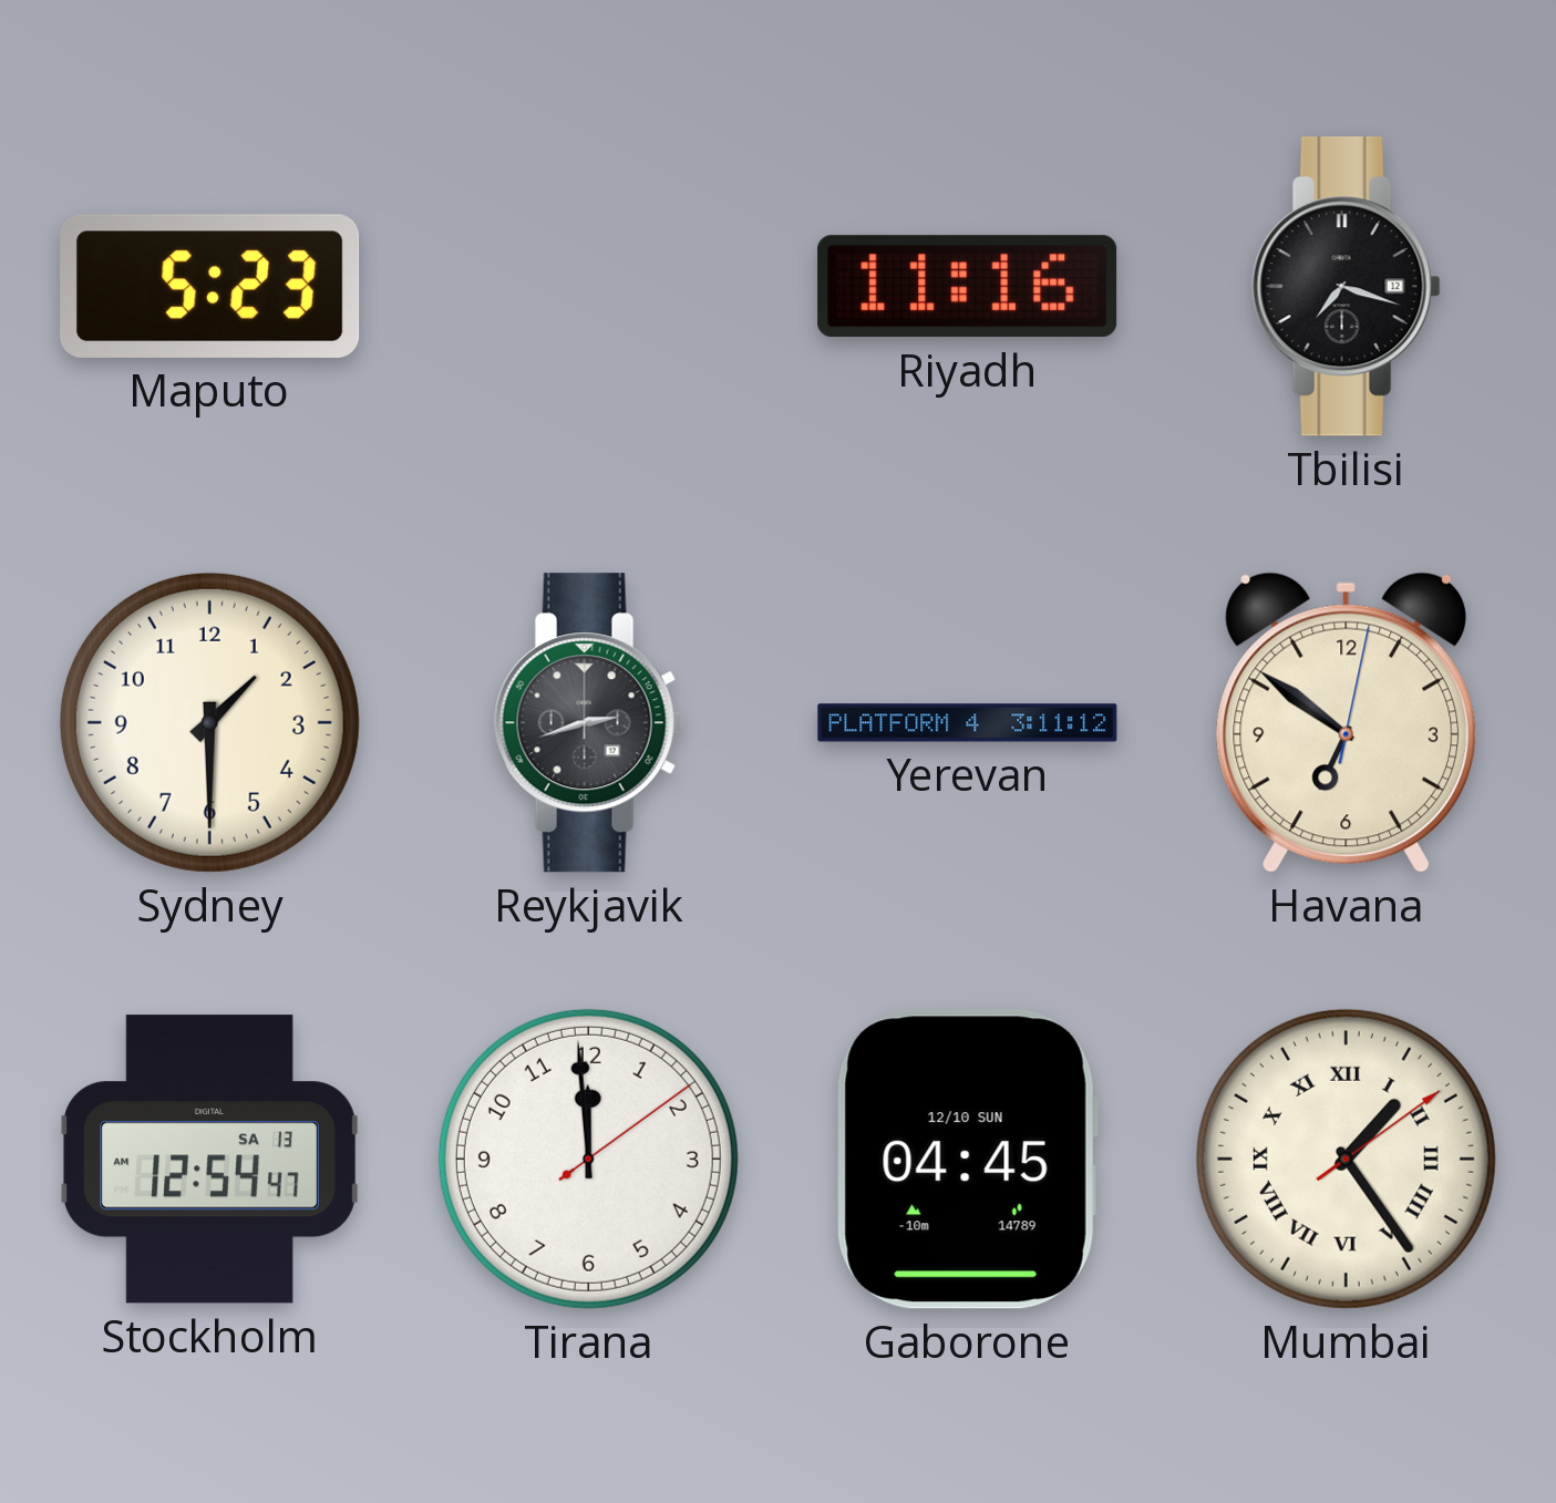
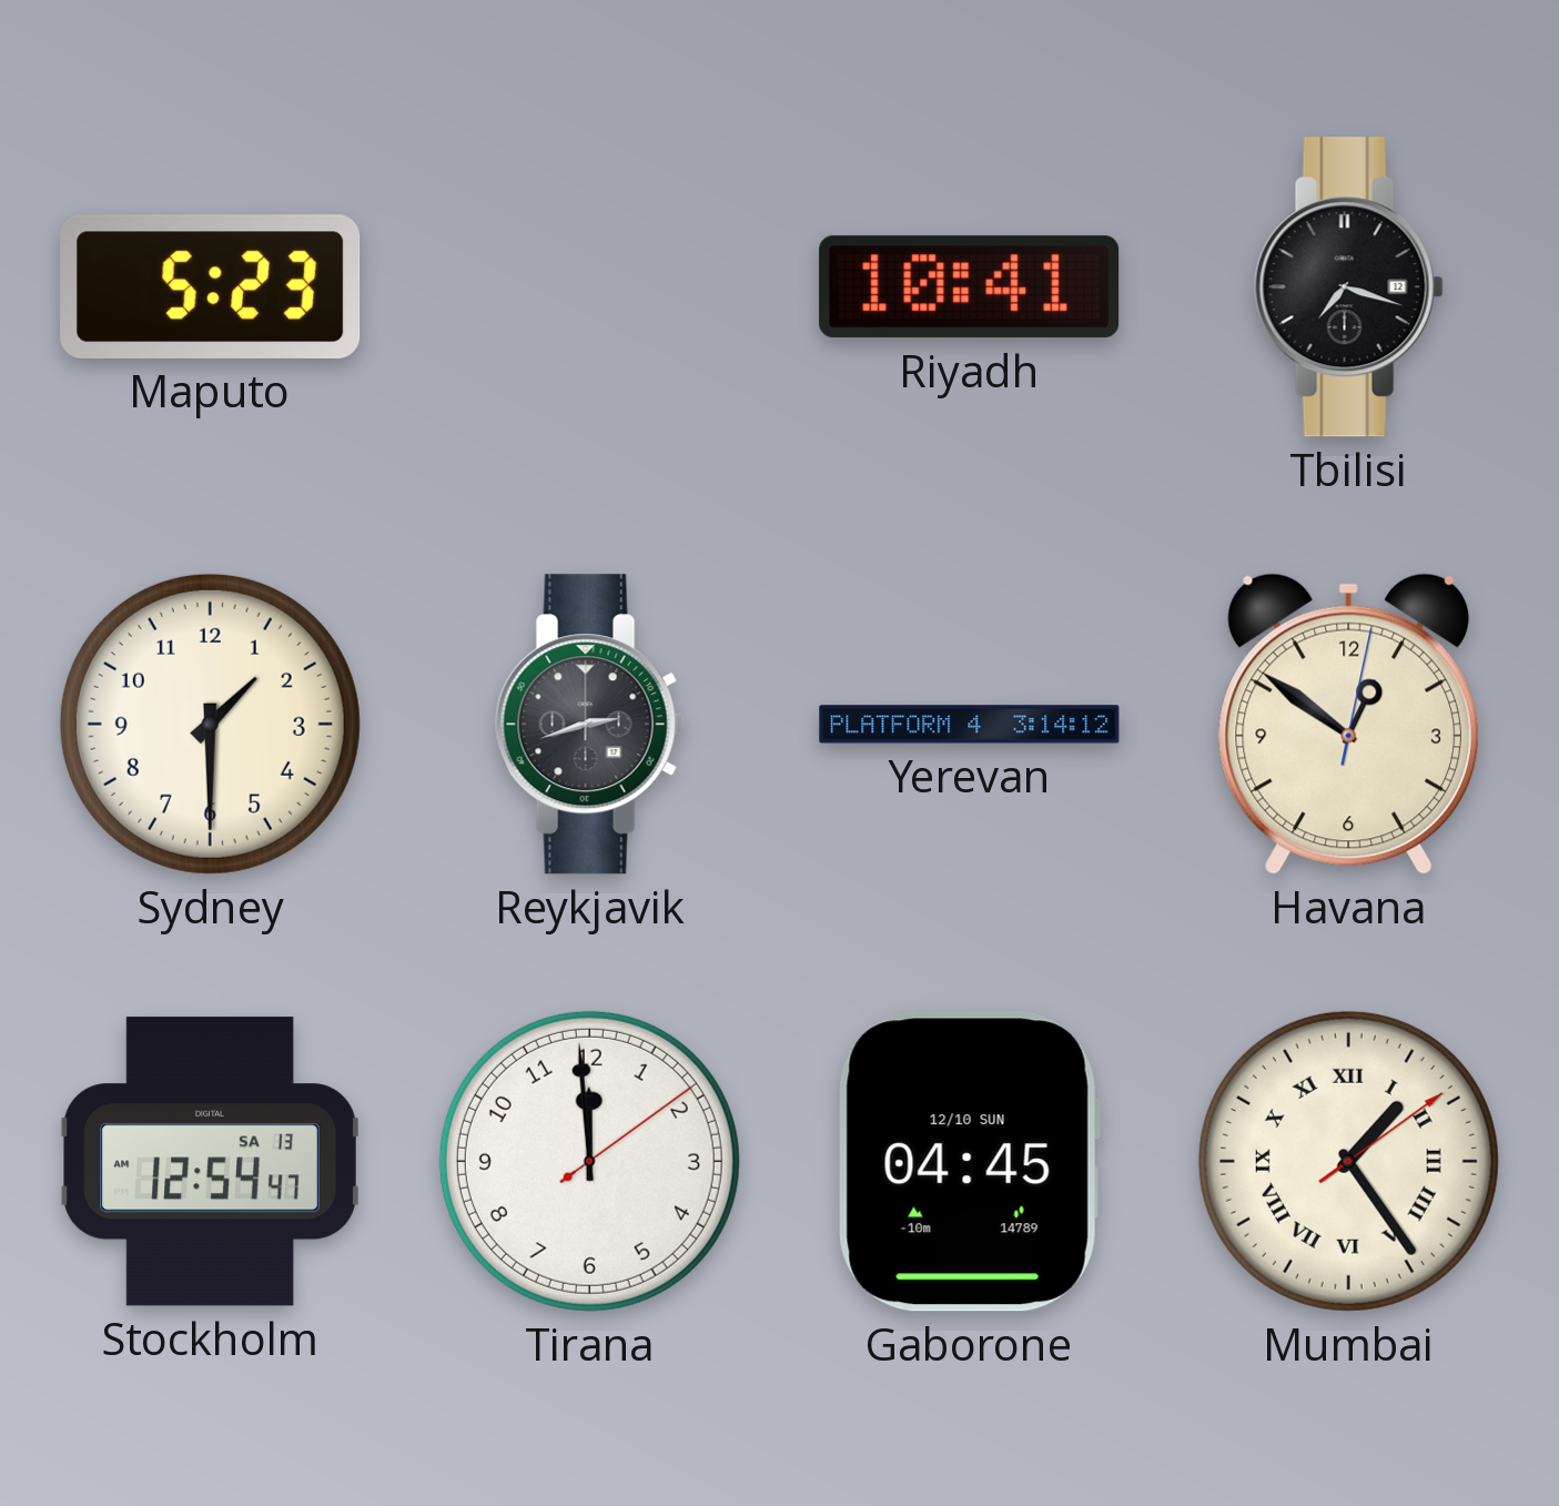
Riyadh: 11:16 -> 10:41
Yerevan: 3:11 -> 3:14
Havana: 6:51 -> 12:51
